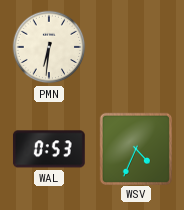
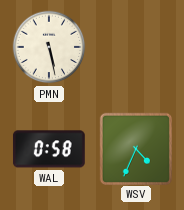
PMN: 6:31 -> 5:28
WAL: 0:53 -> 0:58
